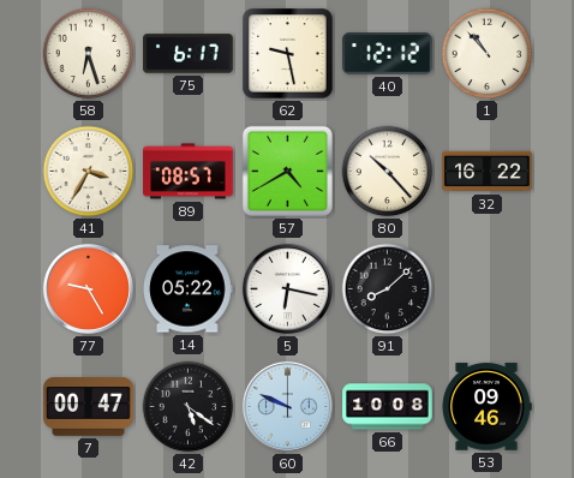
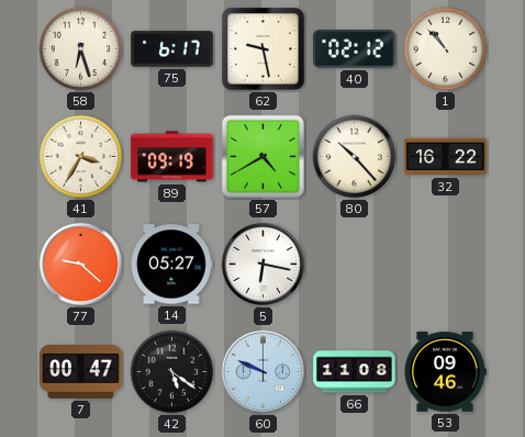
40: 12:12 -> 02:12
89: 08:57 -> 09:19
77: 9:25 -> 9:22
14: 05:22 -> 05:27
91: 8:08 -> none
66: 10:08 -> 11:08
